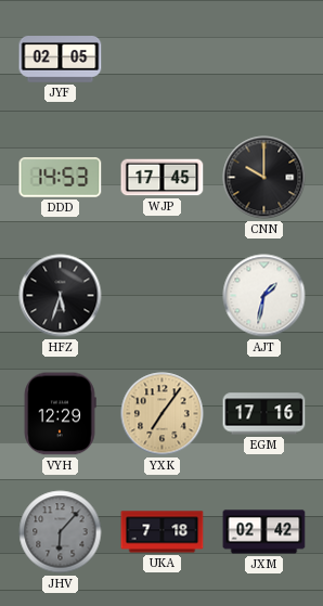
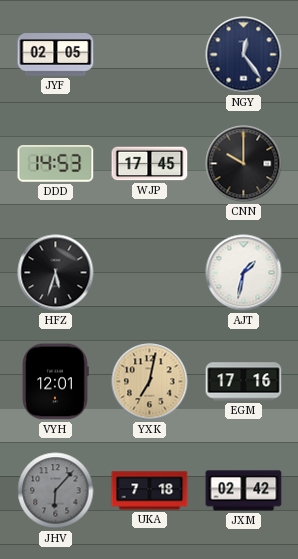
NGY: none -> 12:24
VYH: 12:29 -> 12:01
YXK: 7:06 -> 7:02
